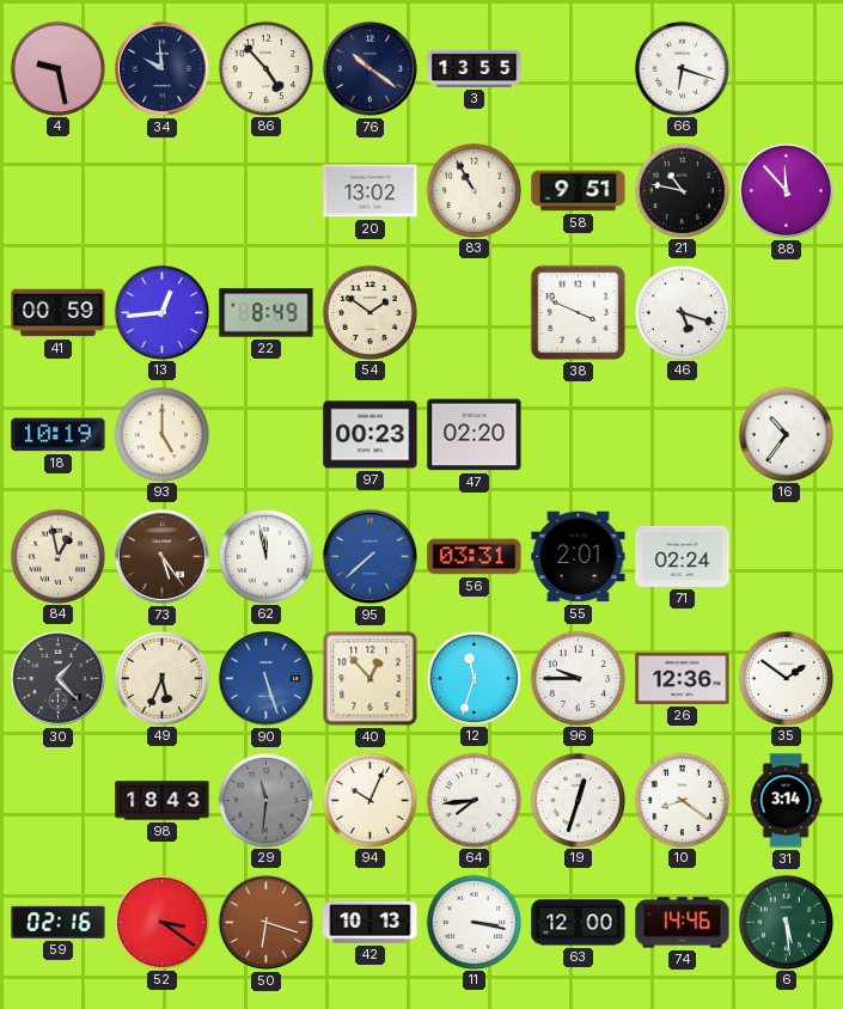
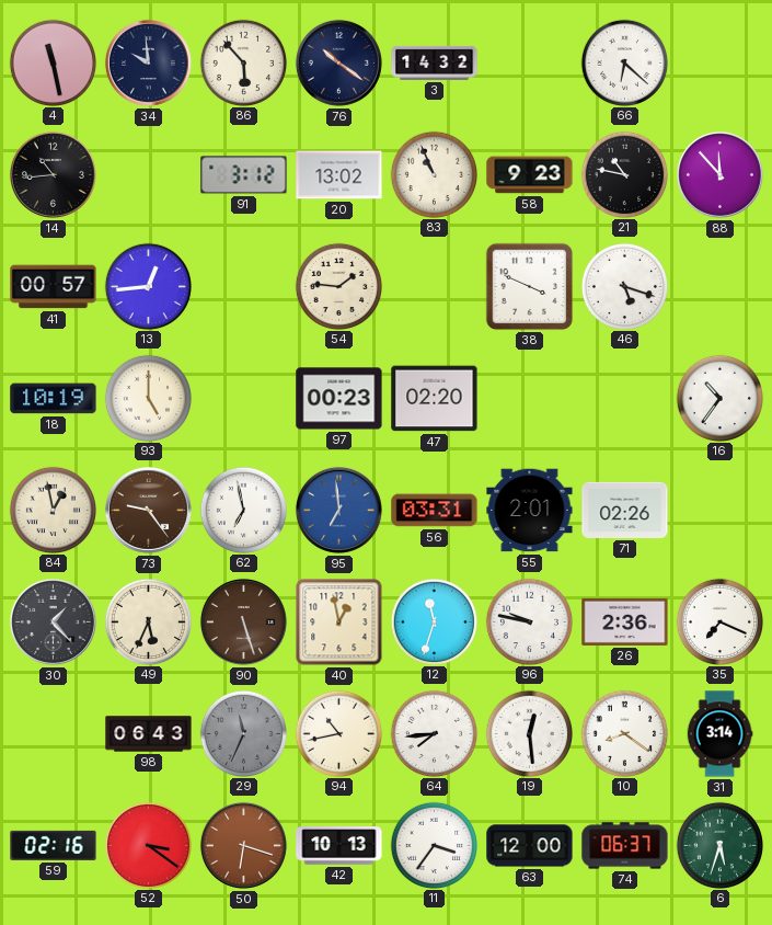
4: 9:28 -> 11:28
86: 4:53 -> 5:53
3: 13:55 -> 14:32
66: 6:18 -> 6:22
14: none -> 10:44
91: none -> 3:12
83: 10:55 -> 10:56
58: 9:51 -> 9:23
41: 00:59 -> 00:57
22: 8:49 -> none
54: 1:51 -> 1:46
73: 5:24 -> 9:24
62: 11:58 -> 6:58
95: 7:38 -> 6:59
71: 02:24 -> 02:26
90 dial: blue -> brown
40: 12:53 -> 12:58
96: 9:45 -> 9:47
26: 12:36 -> 2:36
35: 1:51 -> 7:19
98: 18:43 -> 06:43
29: 11:31 -> 11:34
94: 10:04 -> 10:43
19: 12:33 -> 12:29
11: 3:17 -> 3:36
74: 14:46 -> 06:37
6: 5:29 -> 5:33
